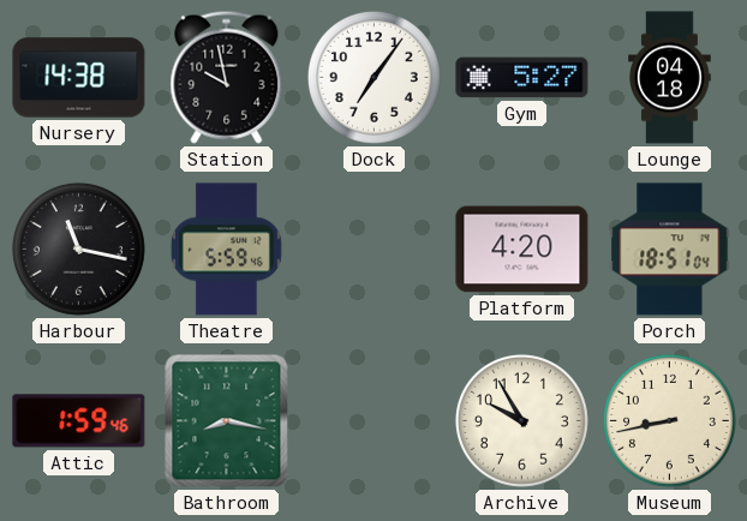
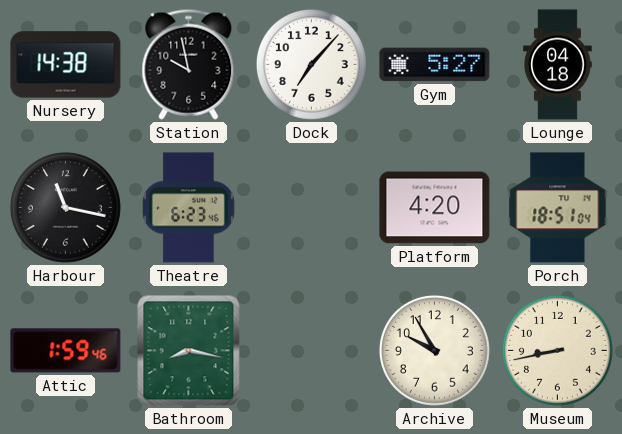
Dock: 7:06 -> 7:07
Theatre: 5:59 -> 6:23
